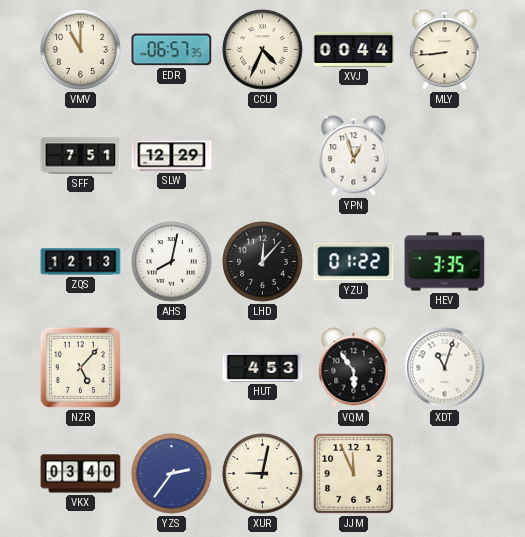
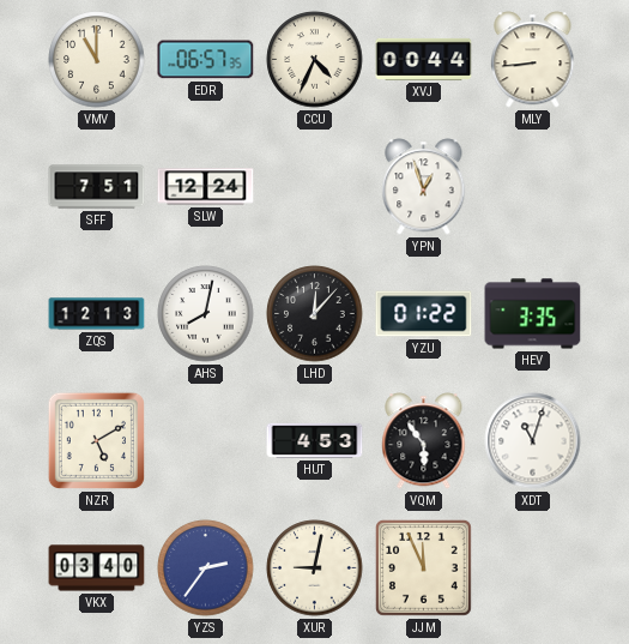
SLW: 12:29 -> 12:24
NZR: 5:07 -> 5:10
